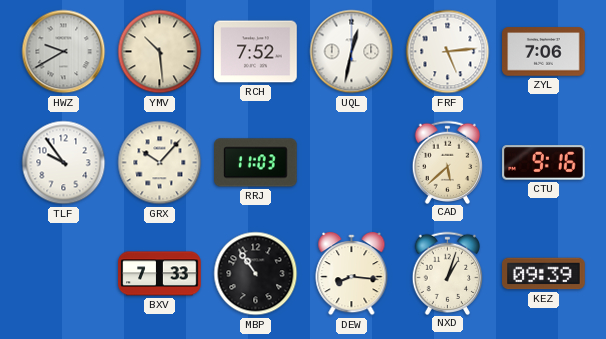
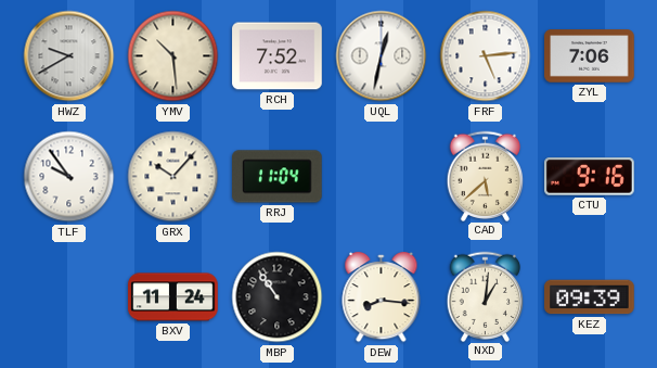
RRJ: 11:03 -> 11:04
BXV: 7:33 -> 11:24
NXD: 1:03 -> 1:01
